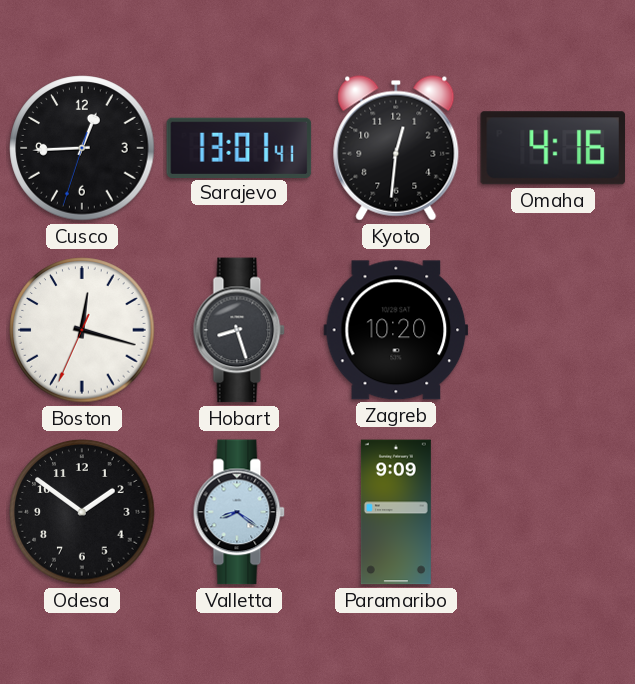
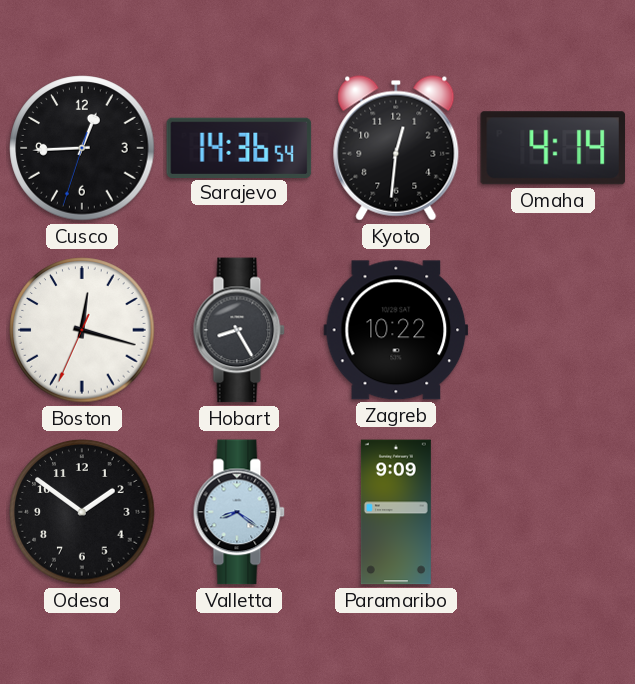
Sarajevo: 13:01 -> 14:36
Omaha: 4:16 -> 4:14
Hobart: 8:27 -> 8:25
Zagreb: 10:20 -> 10:22
